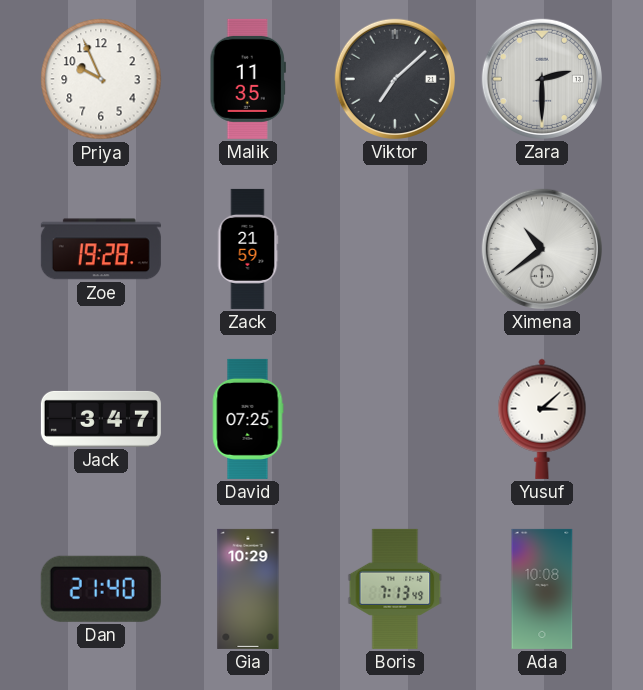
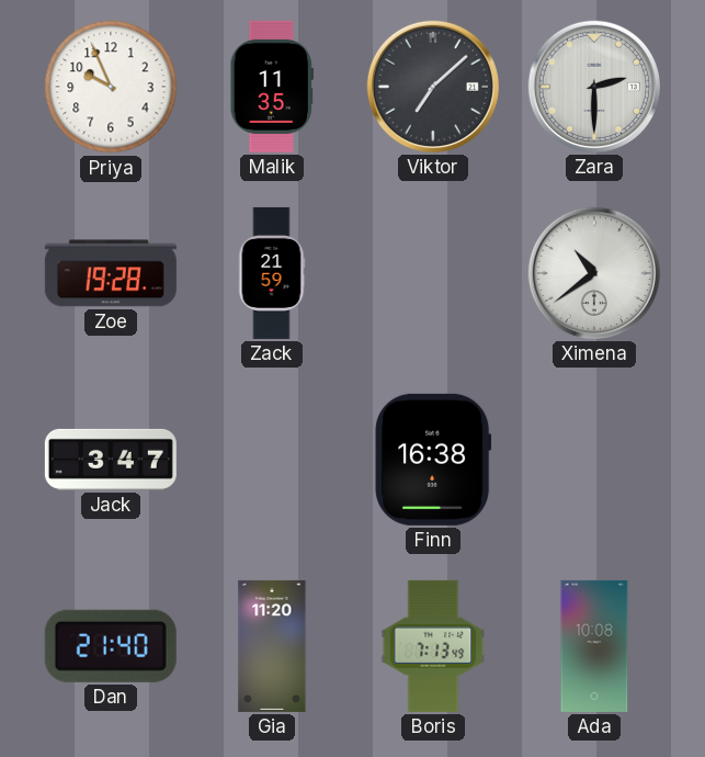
David: 07:25 -> none
Finn: none -> 16:38
Yusuf: 3:08 -> none
Gia: 10:29 -> 11:20
